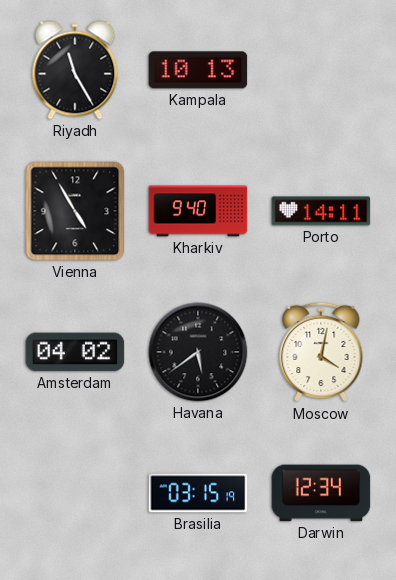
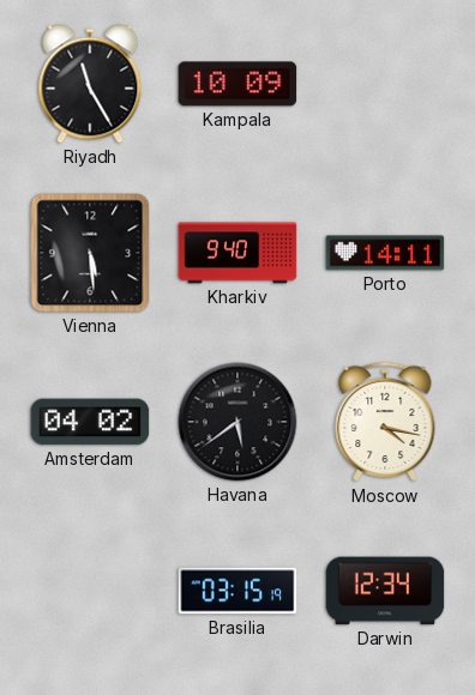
Kampala: 10:13 -> 10:09
Vienna: 4:55 -> 5:29
Moscow: 4:02 -> 4:17
